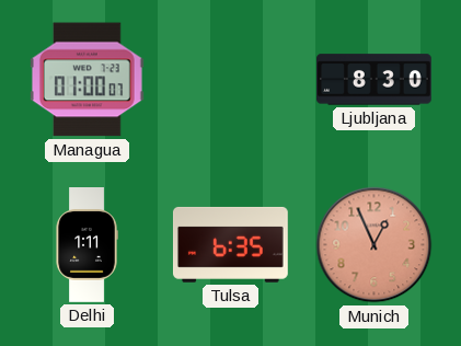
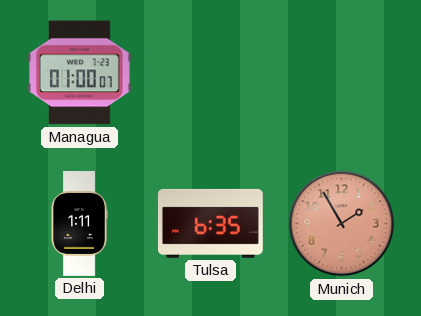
Ljubljana: 8:30 -> none
Munich: 12:56 -> 1:55
